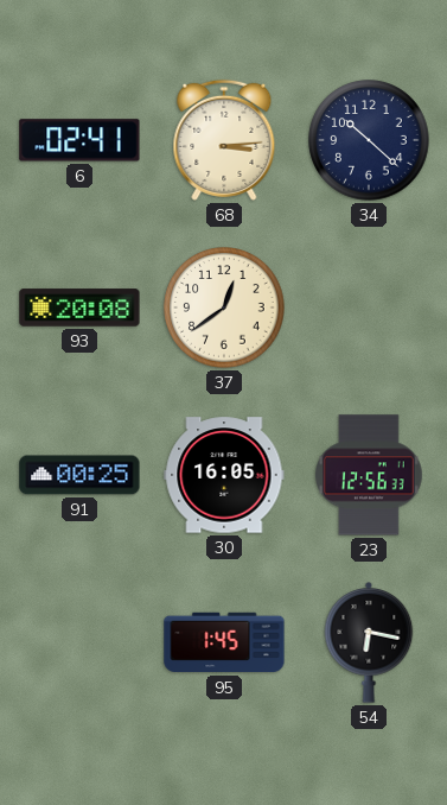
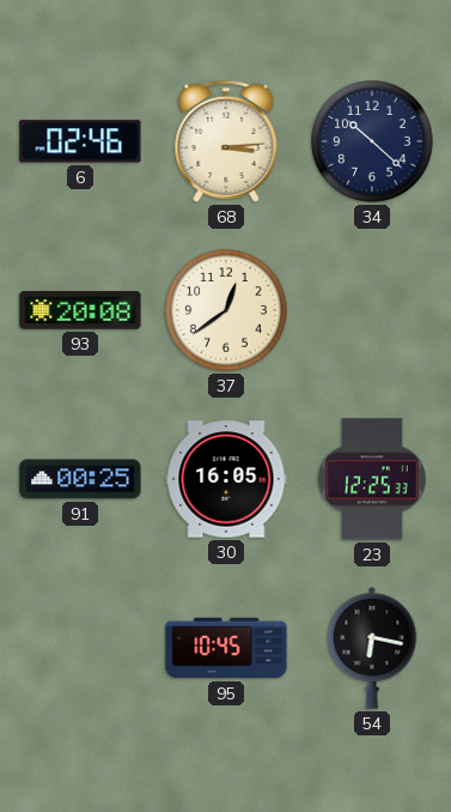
6: 02:41 -> 02:46
23: 12:56 -> 12:25
95: 1:45 -> 10:45
